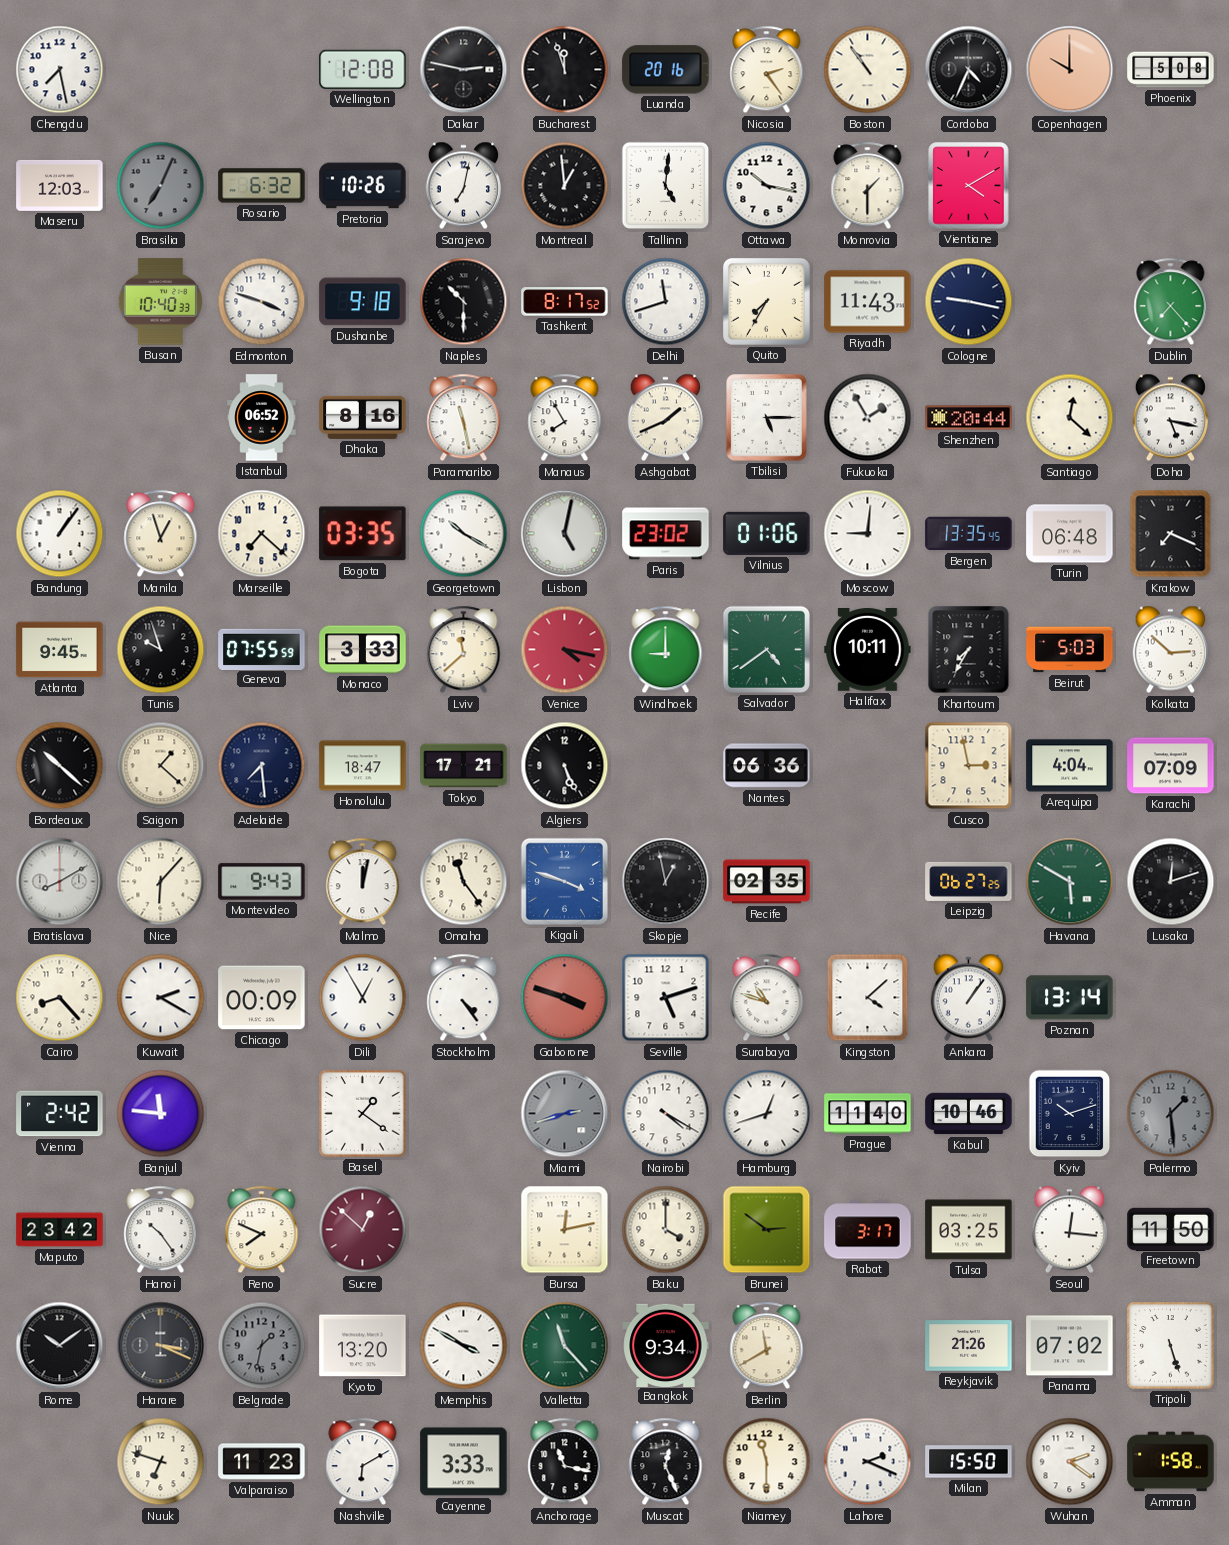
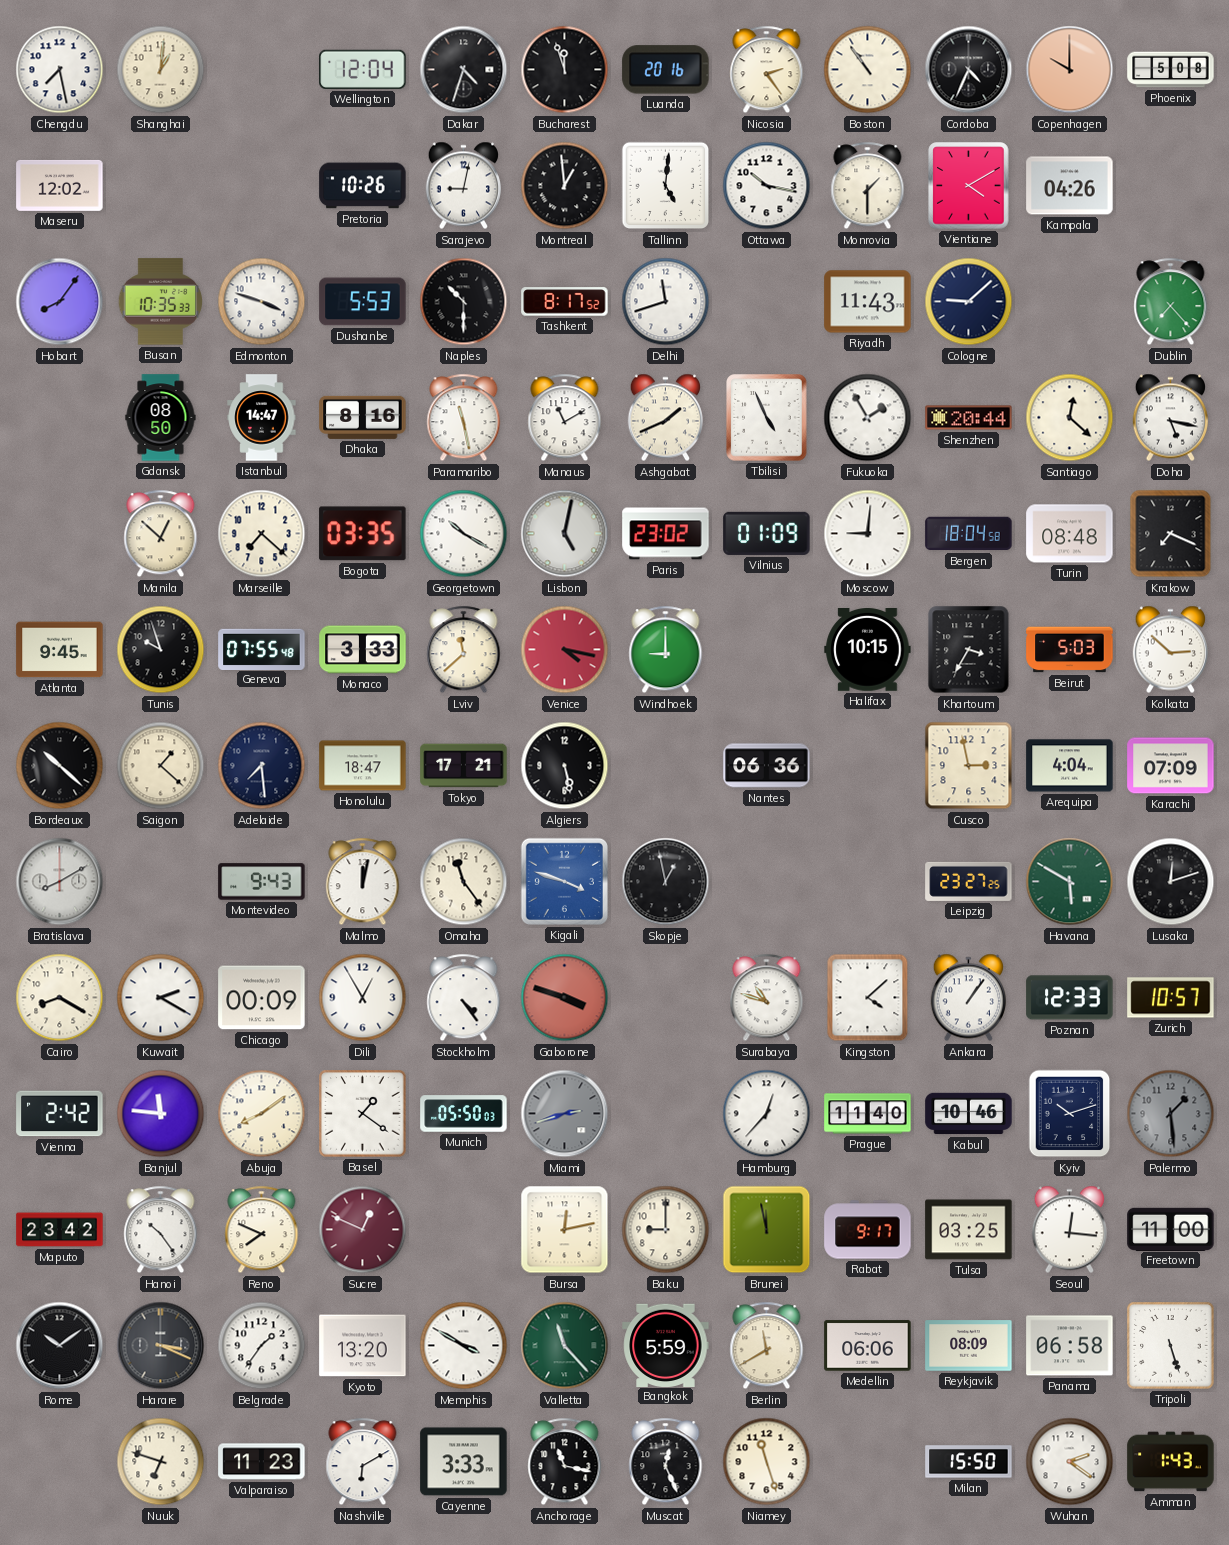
Shanghai: none -> 1:01
Wellington: 12:08 -> 12:04
Dakar: 2:47 -> 4:33
Maseru: 12:03 -> 12:02
Brasilia: 7:04 -> none
Rosario: 6:32 -> none
Sarajevo: 7:02 -> 9:02
Kampala: none -> 04:26
Hobart: none -> 8:06
Busan: 10:40 -> 10:35
Dushanbe: 9:18 -> 5:53
Quito: 7:35 -> none
Cologne: 9:17 -> 9:08
Gdansk: none -> 08:50
Istanbul: 06:52 -> 14:47
Manaus: 7:55 -> 11:10
Tbilisi: 5:15 -> 4:56
Bandung: 1:06 -> none
Manila: 12:57 -> 12:52
Vilnius: 01:06 -> 01:09
Bergen: 13:35 -> 18:04
Turin: 06:48 -> 08:48
Geneva: 07:55:59 -> 07:55:48
Salvador: 4:39 -> none
Halifax: 10:11 -> 10:15
Khartoum: 7:35 -> 3:35
Algiers: 5:26 -> 5:28
Nice: 6:07 -> none
Recife: 02:35 -> none
Leipzig: 06:27 -> 23:27
Cairo: 8:23 -> 8:20
Seville: 5:12 -> none
Poznan: 13:14 -> 12:33
Zurich: none -> 10:57
Abuja: none -> 8:09
Munich: none -> 05:50
Nairobi: 4:20 -> none
Hamburg: 12:42 -> 12:37
Sucre: 12:52 -> 12:49
Baku: 4:00 -> 9:00
Brunei: 2:51 -> 11:58
Rabat: 3:17 -> 9:17
Freetown: 11:50 -> 11:00
Belgrade: 1:32 -> 1:36
Belgrade dial: grey -> white
Bangkok: 9:34 -> 5:59
Medellin: none -> 06:06
Reykjavik: 21:26 -> 08:09
Panama: 07:02 -> 06:58
Niamey: 11:30 -> 11:27
Lahore: 2:19 -> none
Amman: 1:58 -> 1:43
